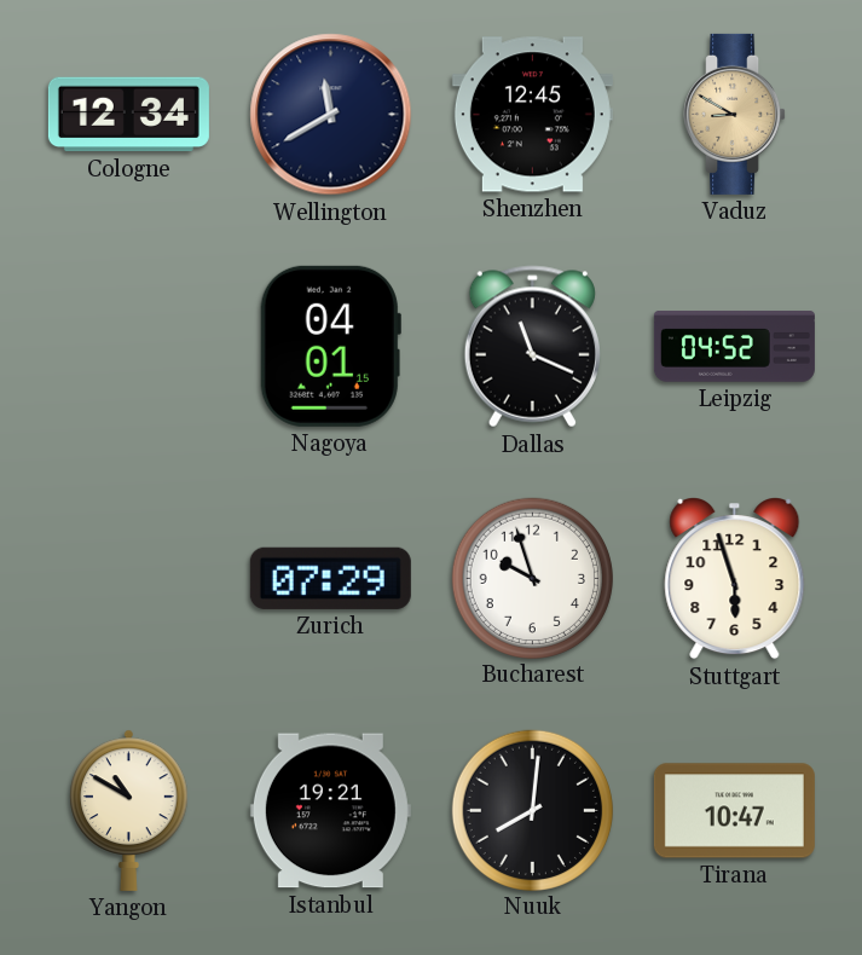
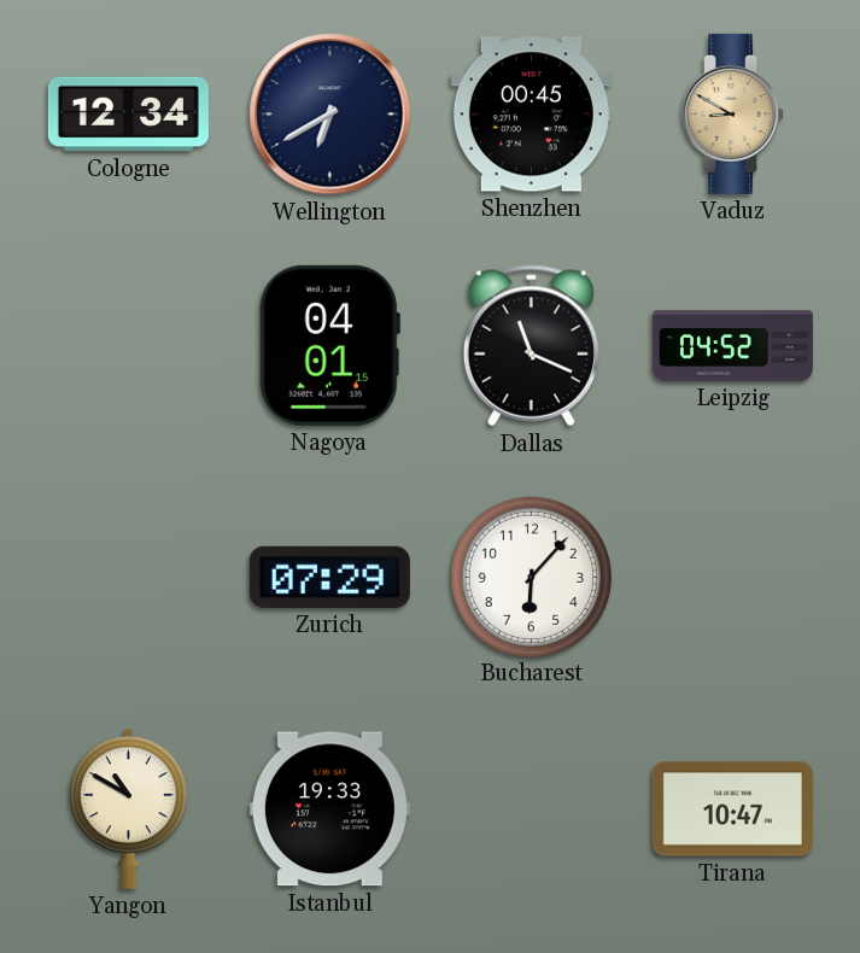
Wellington: 11:40 -> 6:40
Shenzhen: 12:45 -> 00:45
Bucharest: 9:57 -> 6:07
Stuttgart: 5:57 -> none
Istanbul: 19:21 -> 19:33
Nuuk: 8:01 -> none
